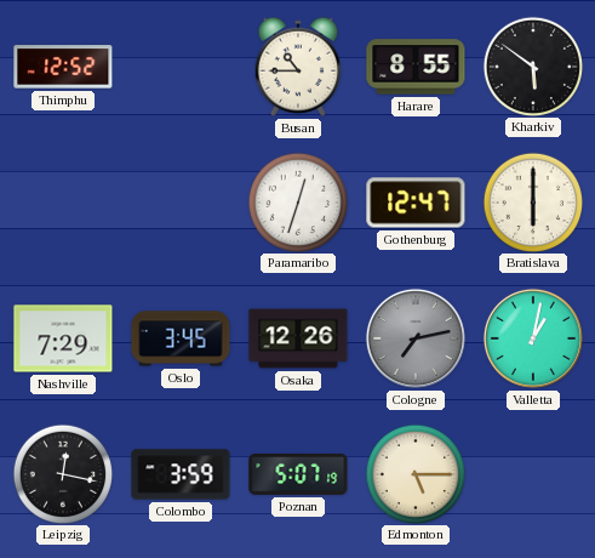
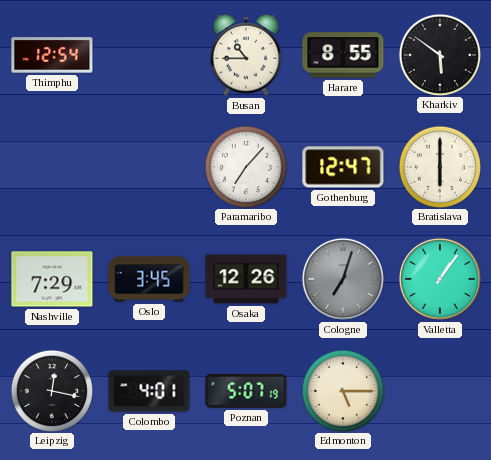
Thimphu: 12:52 -> 12:54
Paramaribo: 12:33 -> 7:07
Cologne: 7:13 -> 7:03
Valletta: 1:02 -> 1:06
Colombo: 3:59 -> 4:01
